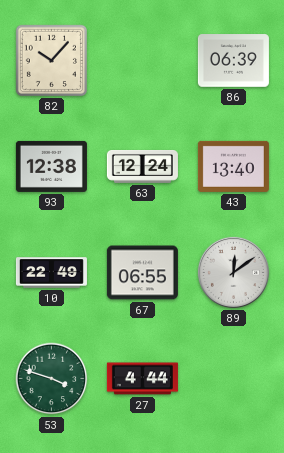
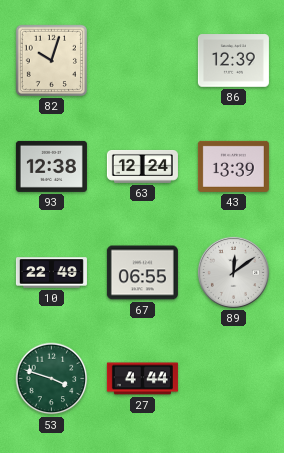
82: 10:07 -> 10:03
86: 06:39 -> 12:39
43: 13:40 -> 13:39
